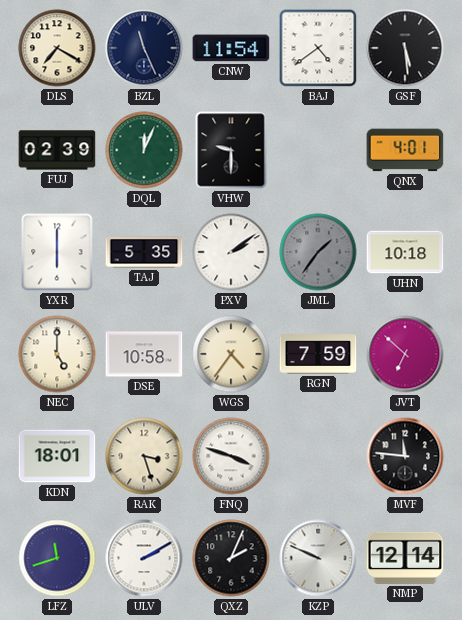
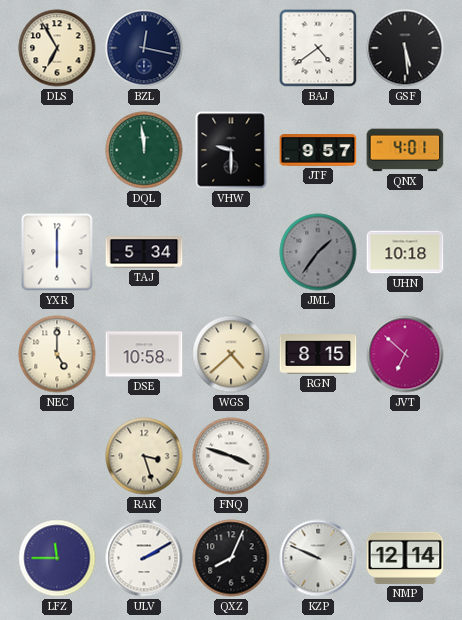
DLS: 7:20 -> 6:55
BZL: 11:26 -> 12:17
CNW: 11:54 -> none
FUJ: 02:39 -> none
DQL: 12:04 -> 11:59
JTF: none -> 9:57
TAJ: 5:35 -> 5:34
PXV: 2:09 -> none
WGS: 4:36 -> 4:38
RGN: 7:59 -> 8:15
KDN: 18:01 -> none
MVF: 11:46 -> none
LFZ: 11:42 -> 11:45
QXZ: 2:04 -> 8:04
